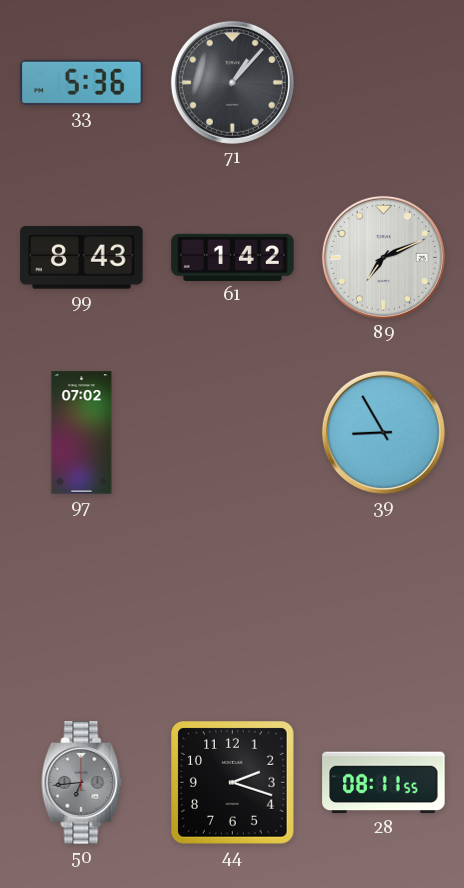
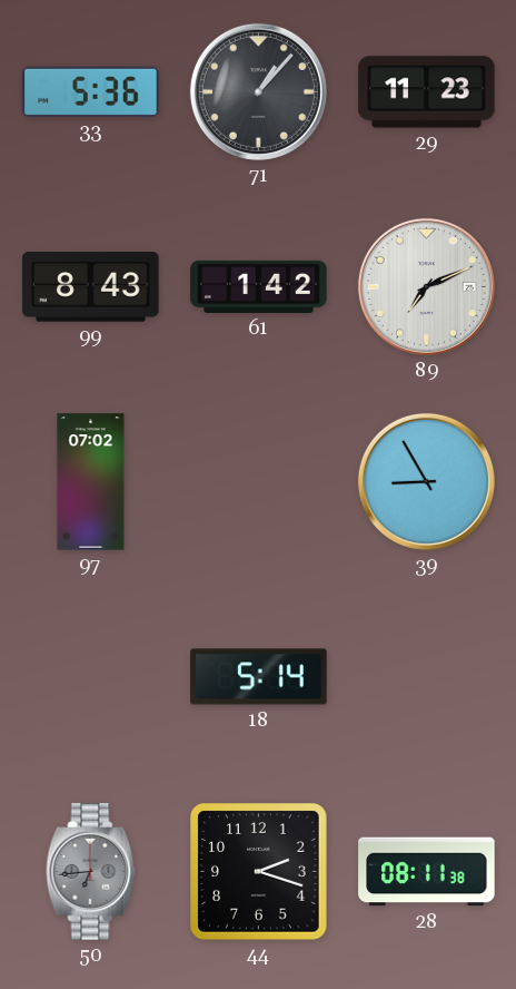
29: none -> 11:23
18: none -> 5:14
28: 08:11:55 -> 08:11:38
